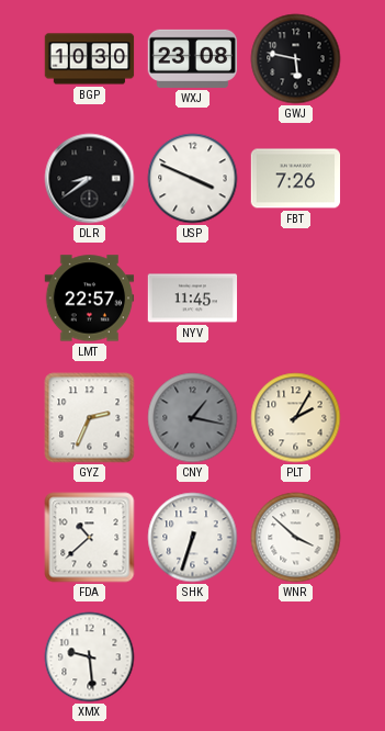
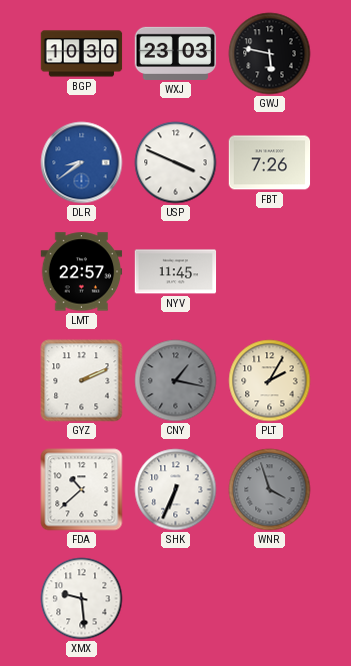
WXJ: 23:08 -> 23:03
DLR dial: black -> blue
GYZ: 2:34 -> 2:11
SHK: 6:33 -> 6:34
WNR: 3:52 -> 3:57
WNR dial: white -> grey
